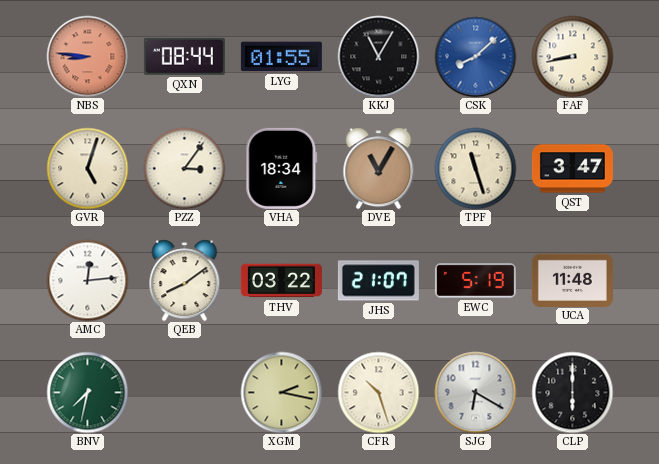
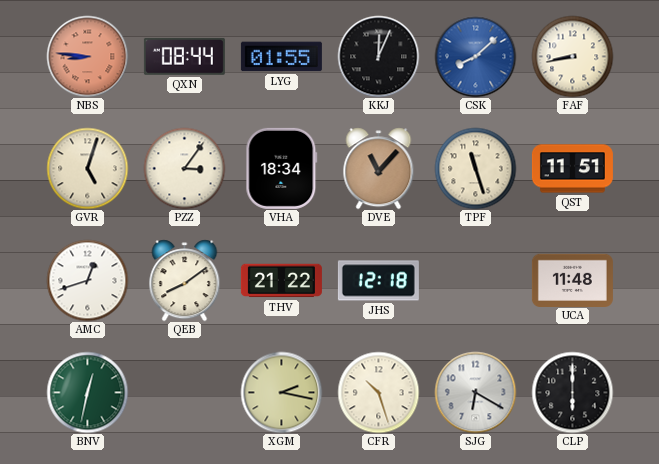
KKJ: 11:05 -> 12:04
DVE: 11:05 -> 11:07
QST: 3:47 -> 11:51
AMC: 12:14 -> 12:42
THV: 03:22 -> 21:22
JHS: 21:07 -> 12:18
EWC: 5:19 -> none
BNV: 7:32 -> 12:32
